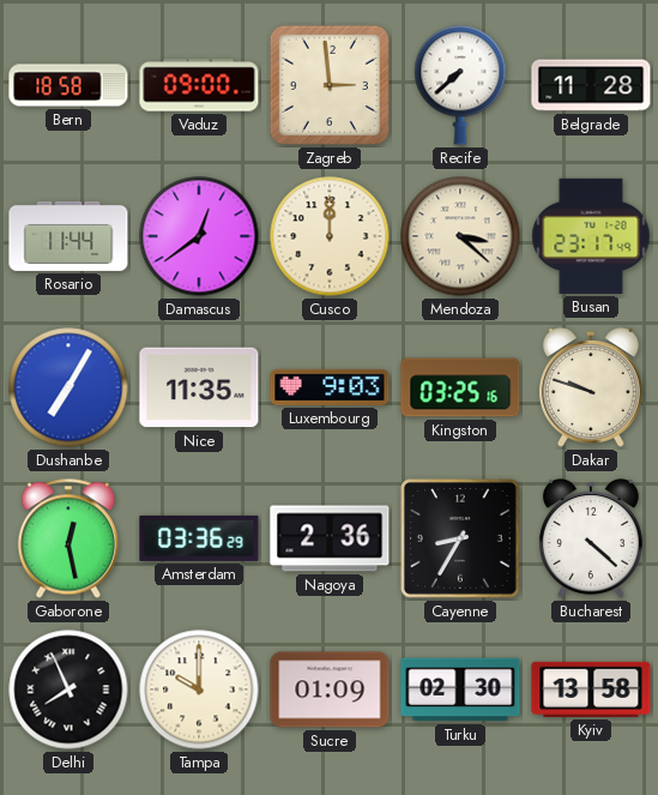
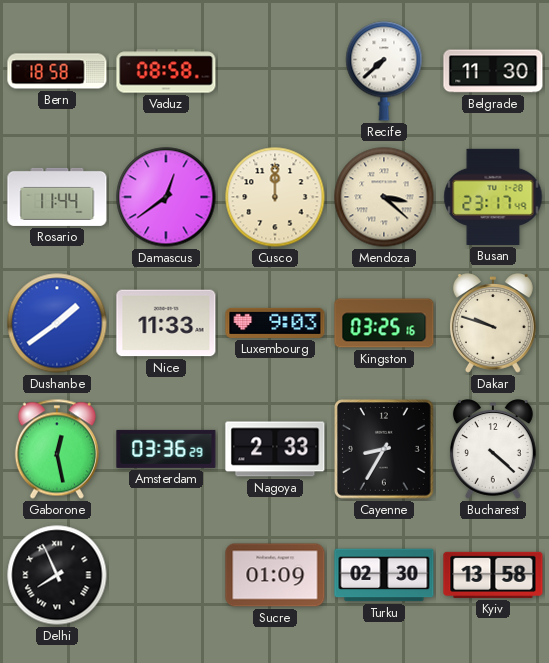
Vaduz: 09:00 -> 08:58
Zagreb: 2:59 -> none
Belgrade: 11:28 -> 11:30
Dushanbe: 7:05 -> 1:39
Nice: 11:35 -> 11:33
Nagoya: 2:36 -> 2:33
Tampa: 10:00 -> none
